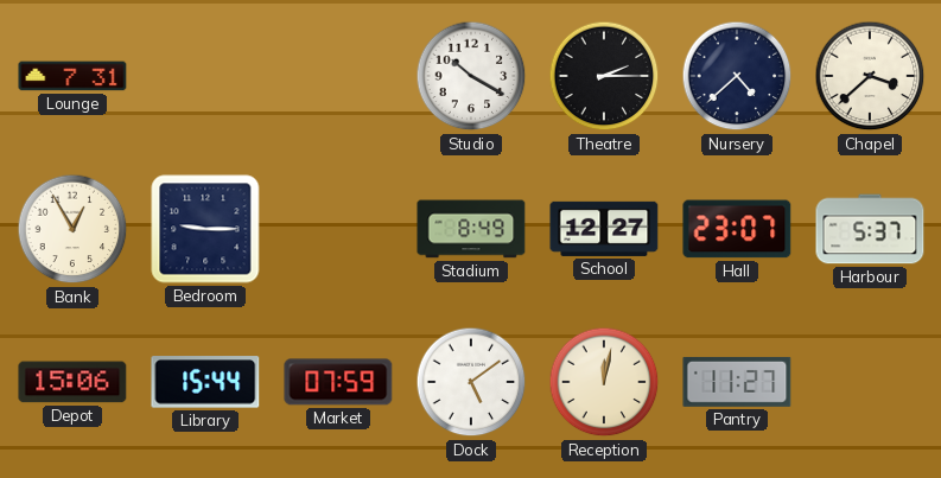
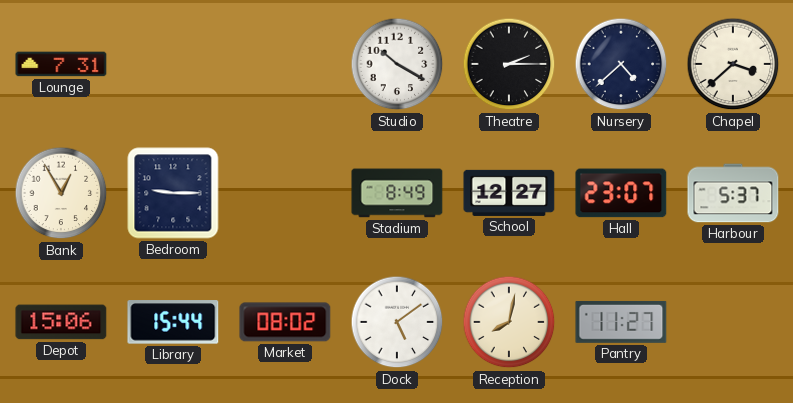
Market: 07:59 -> 08:02
Reception: 12:02 -> 8:02
